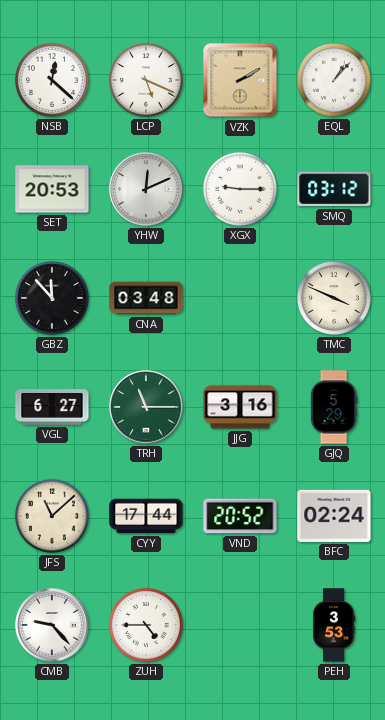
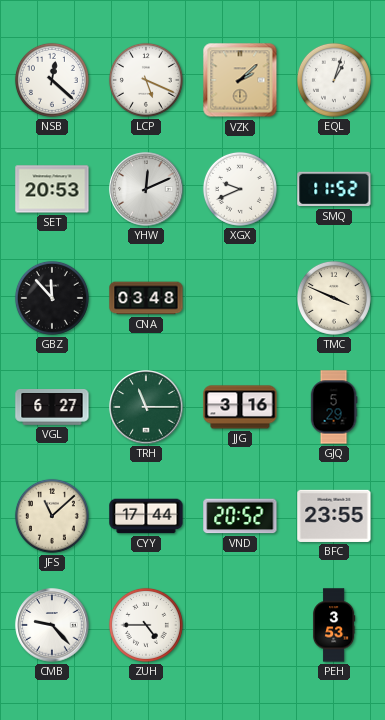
VZK: 2:10 -> 2:08
EQL: 1:07 -> 1:03
XGX: 9:15 -> 9:41
SMQ: 03:12 -> 11:52
BFC: 02:24 -> 23:55
